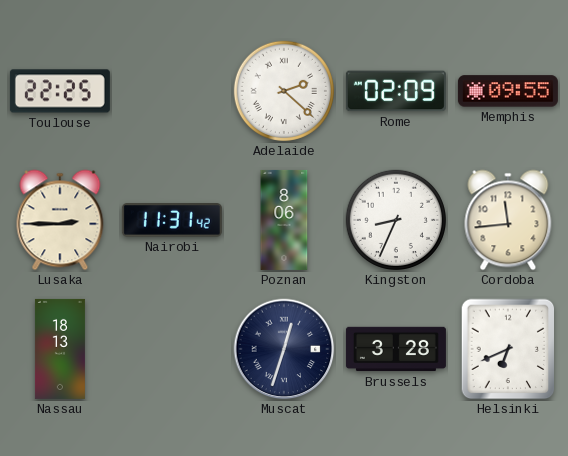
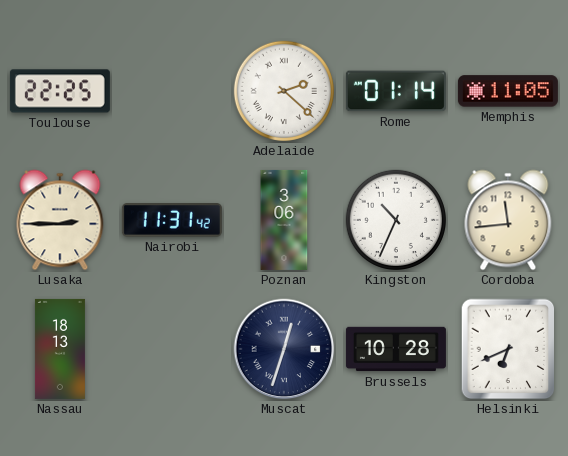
Rome: 02:09 -> 01:14
Memphis: 09:55 -> 11:05
Poznan: 8:06 -> 3:06
Kingston: 8:34 -> 10:34
Brussels: 3:28 -> 10:28
